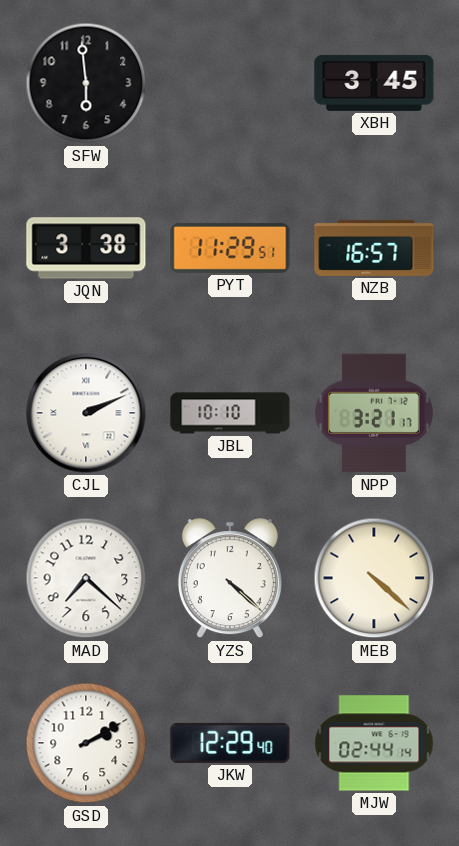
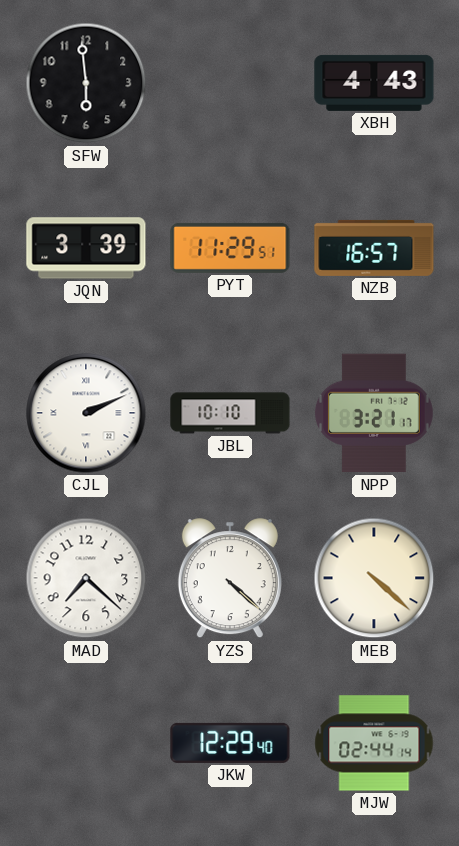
XBH: 3:45 -> 4:43
JQN: 3:38 -> 3:39
GSD: 2:10 -> none
